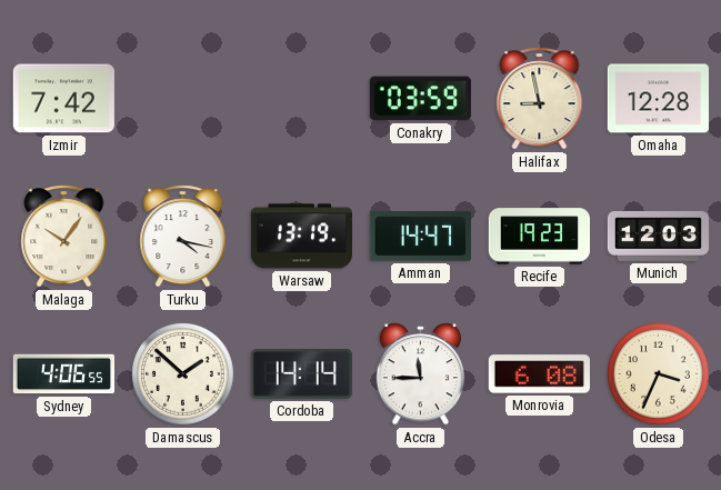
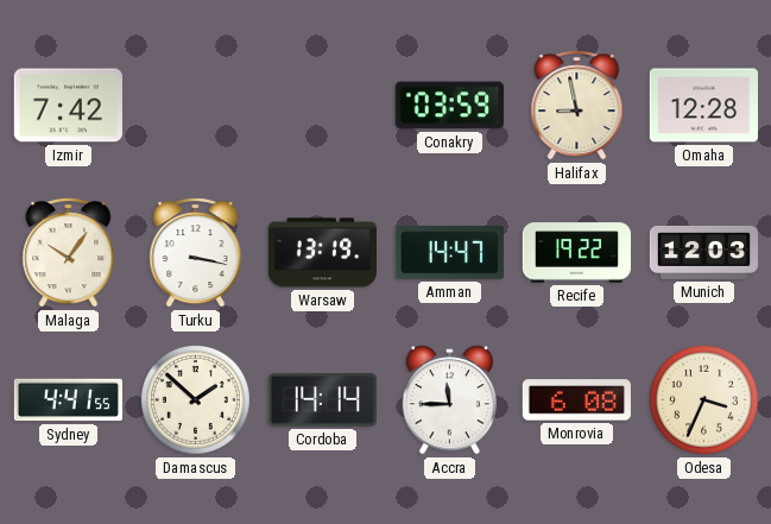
Turku: 4:17 -> 3:17
Recife: 19:23 -> 19:22
Sydney: 4:06 -> 4:41
